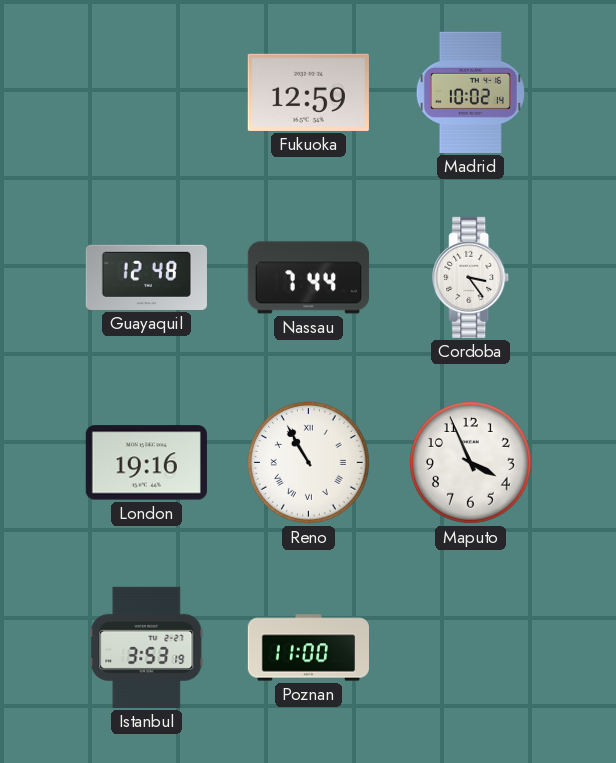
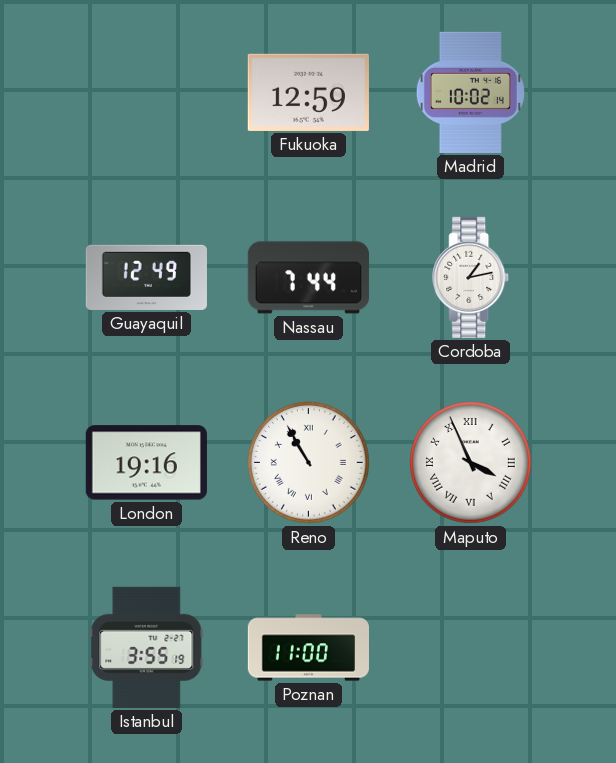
Guayaquil: 12:48 -> 12:49
Cordoba: 3:24 -> 1:13
Maputo numerals: Arabic -> Roman
Istanbul: 3:53 -> 3:55
